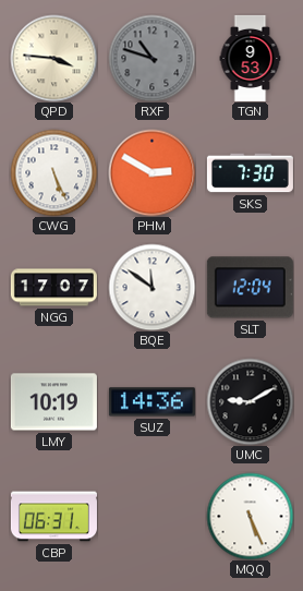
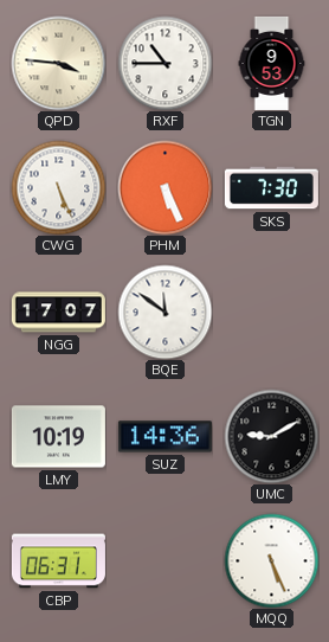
RXF: 10:48 -> 10:45
RXF dial: grey -> white
PHM: 2:50 -> 5:26
SLT: 12:04 -> none
